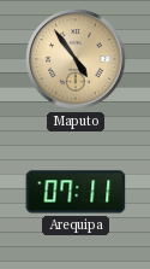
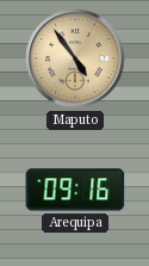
Arequipa: 07:11 -> 09:16
